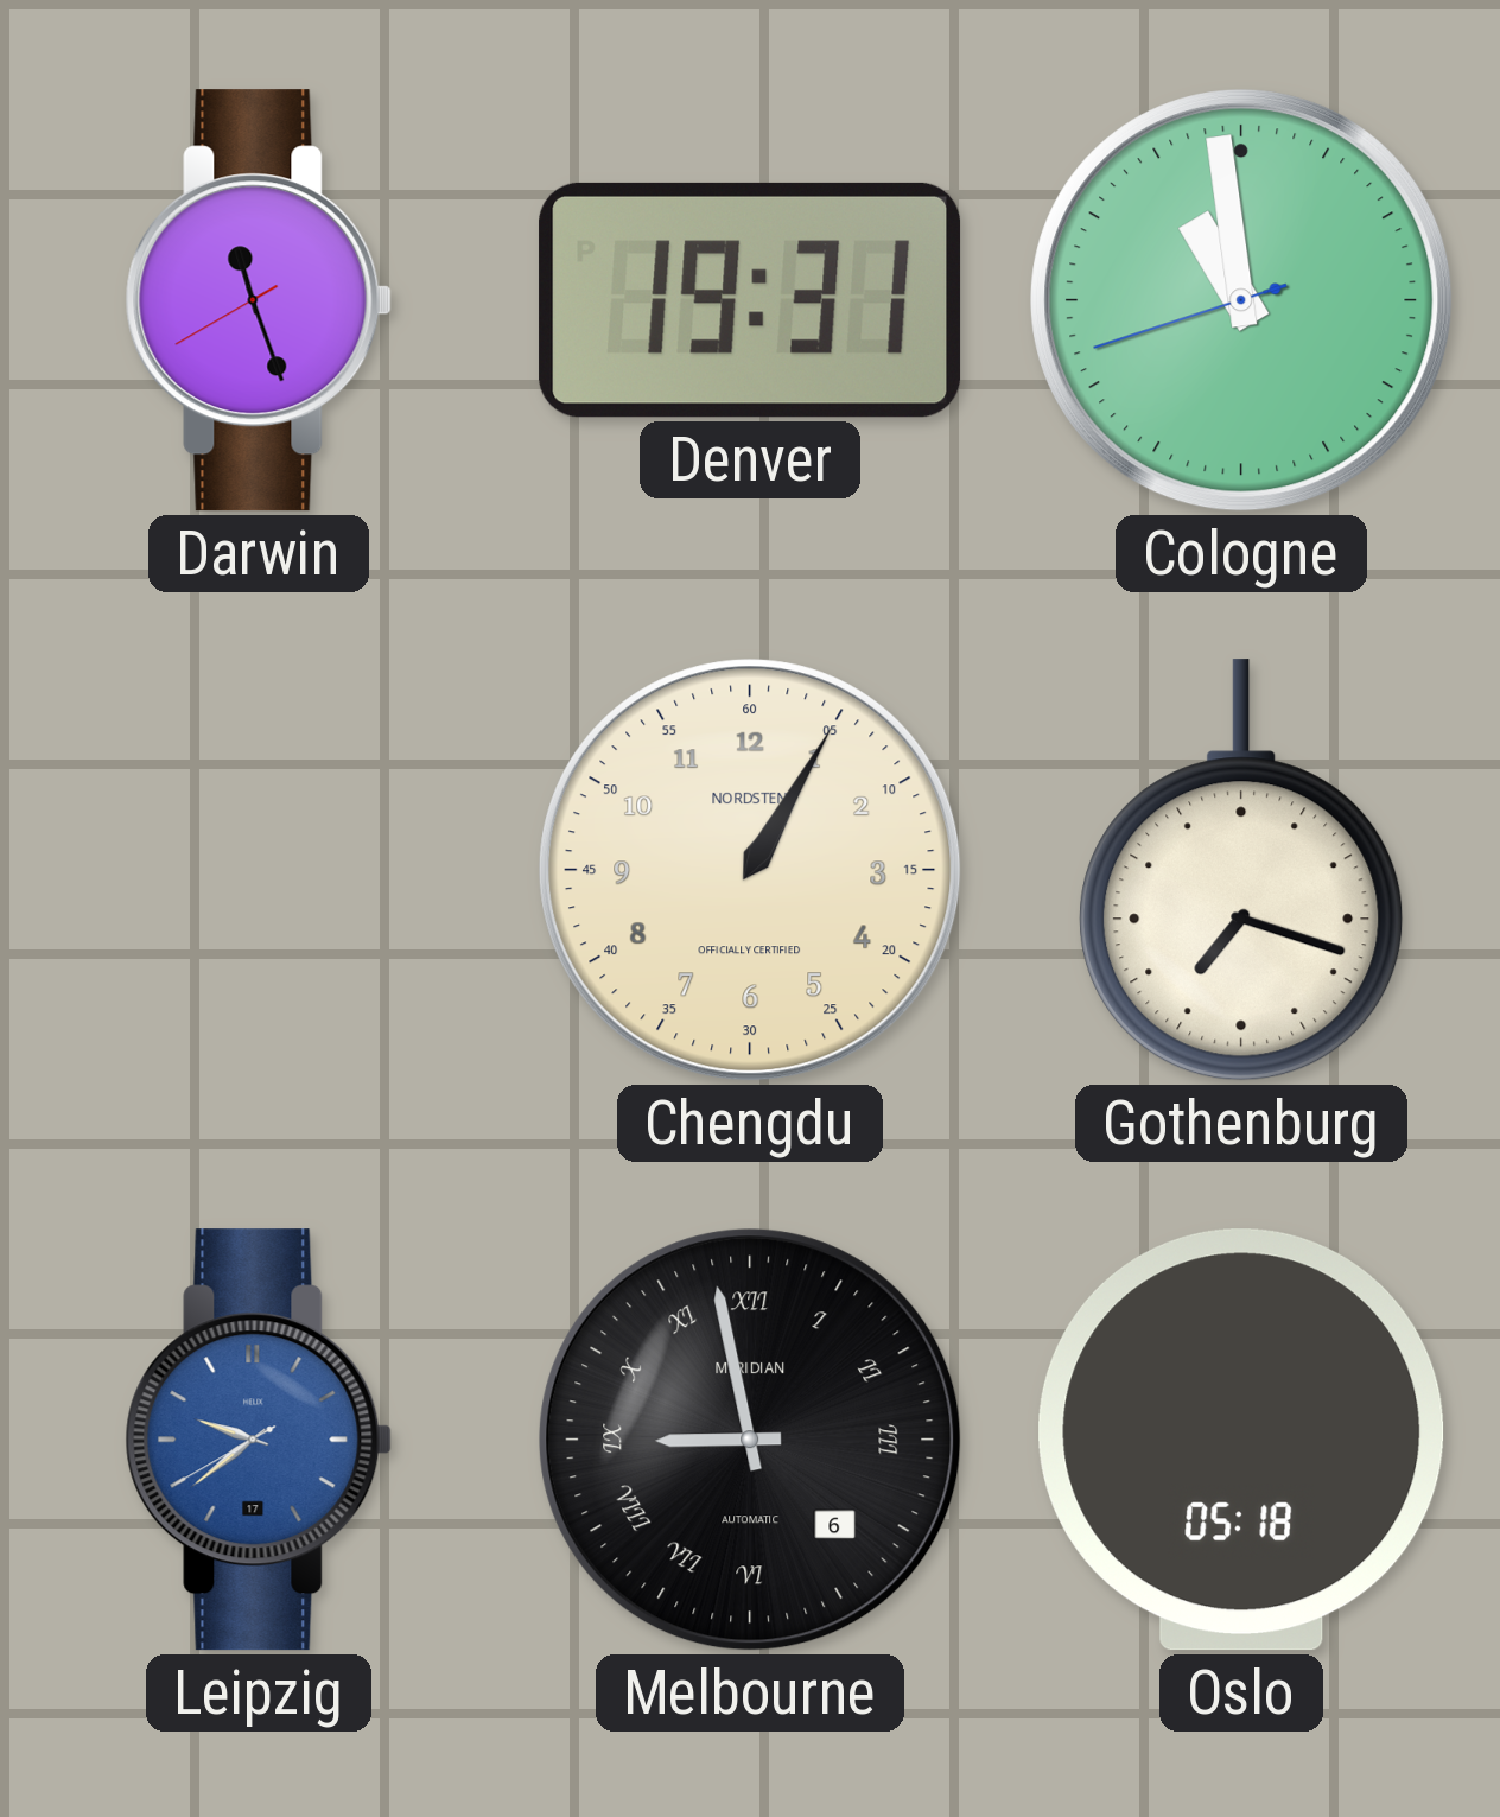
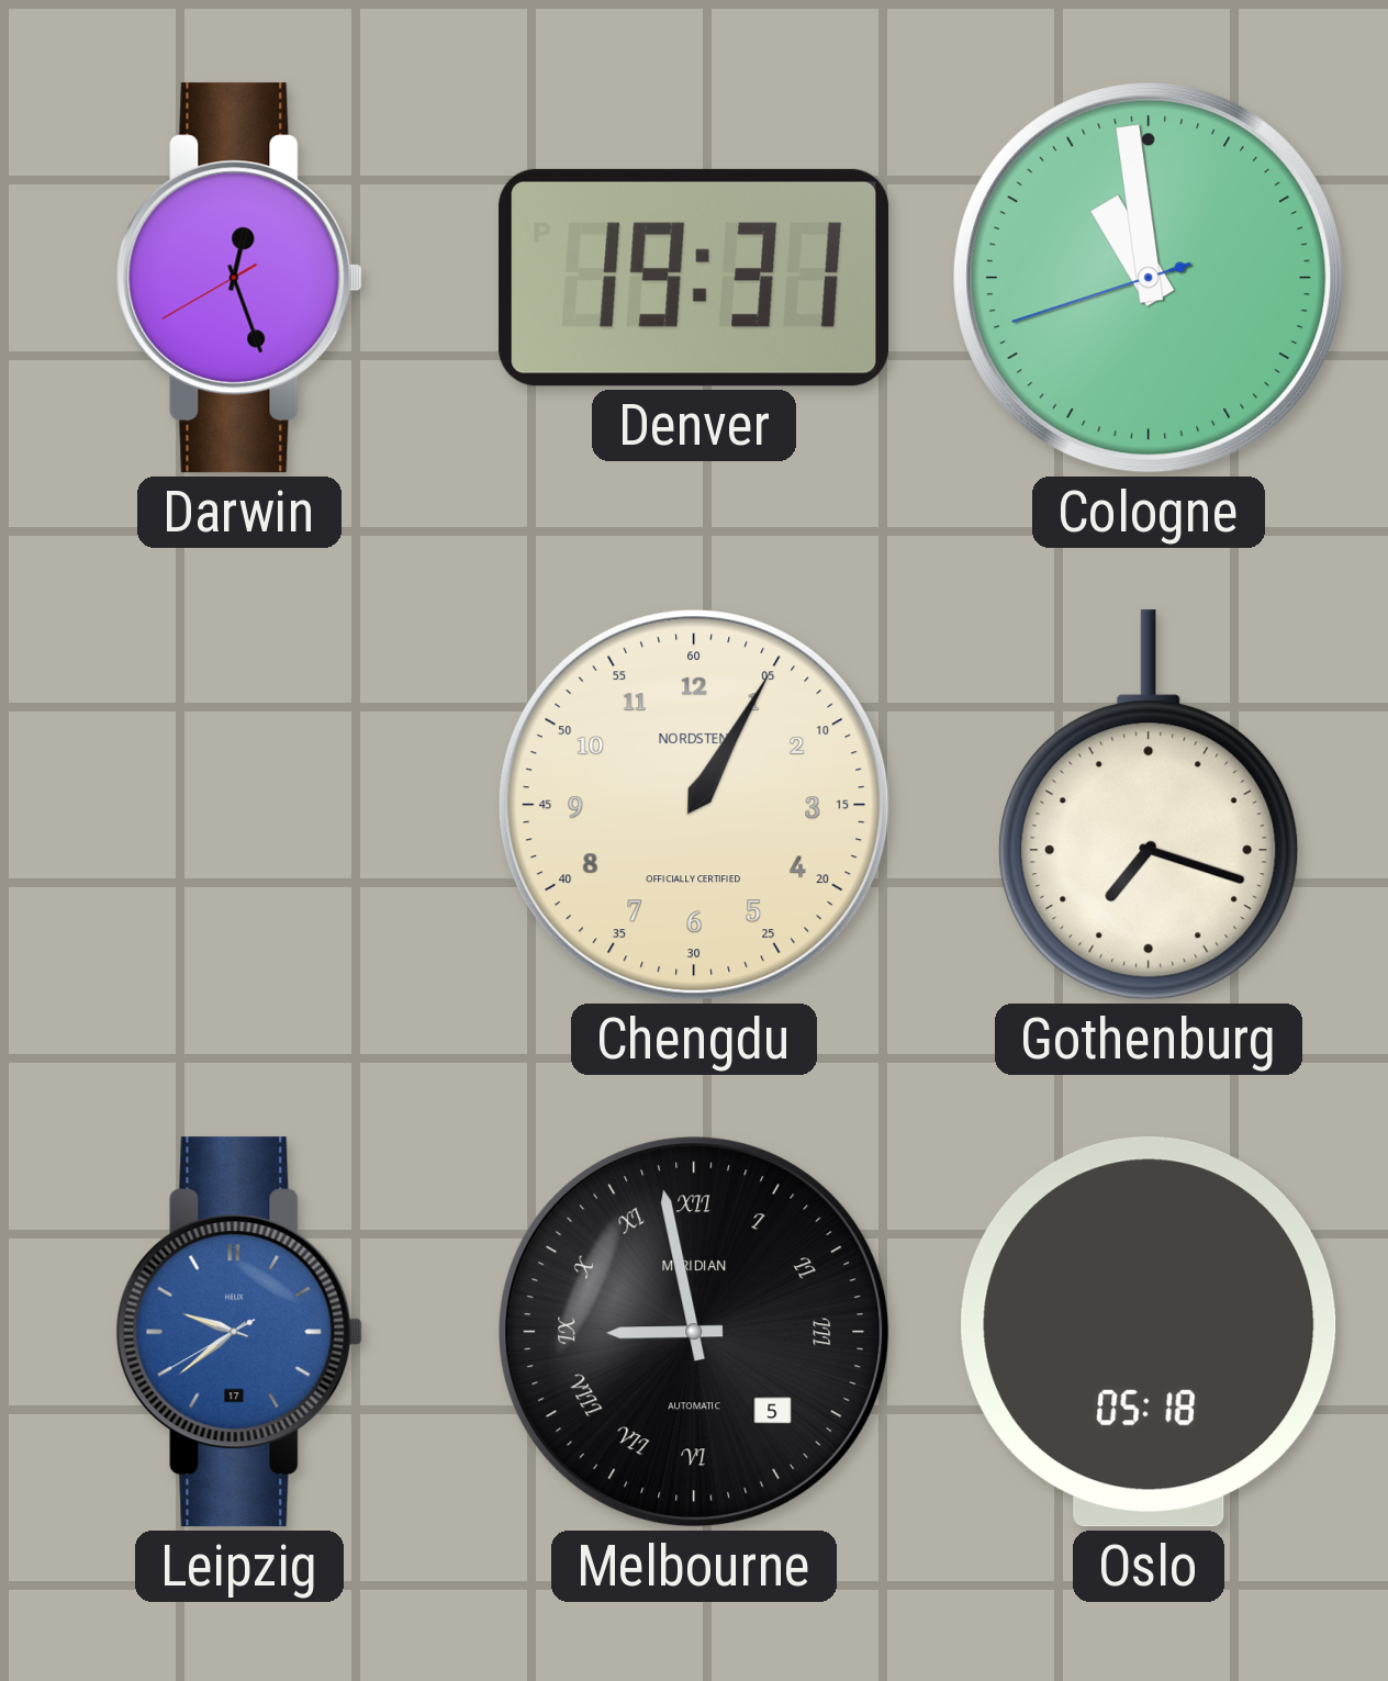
Darwin: 11:26 -> 12:26
Melbourne date: 6 -> 5
